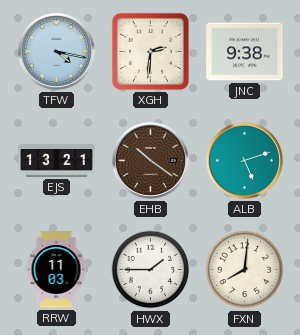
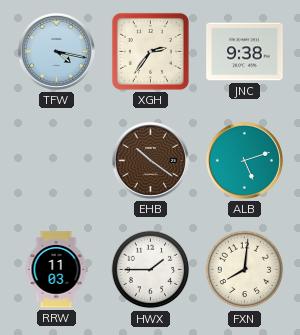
XGH: 2:31 -> 2:36
EJS: 13:21 -> none
